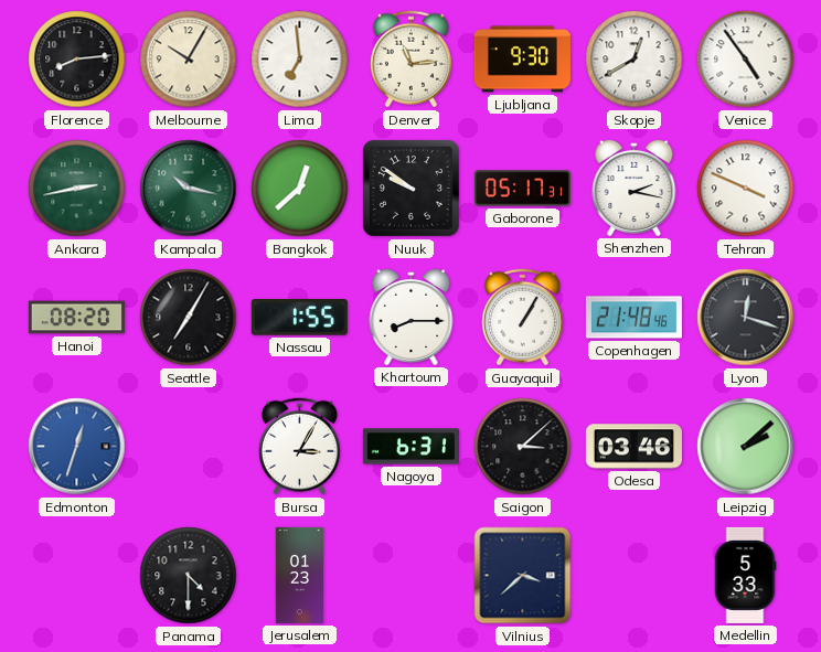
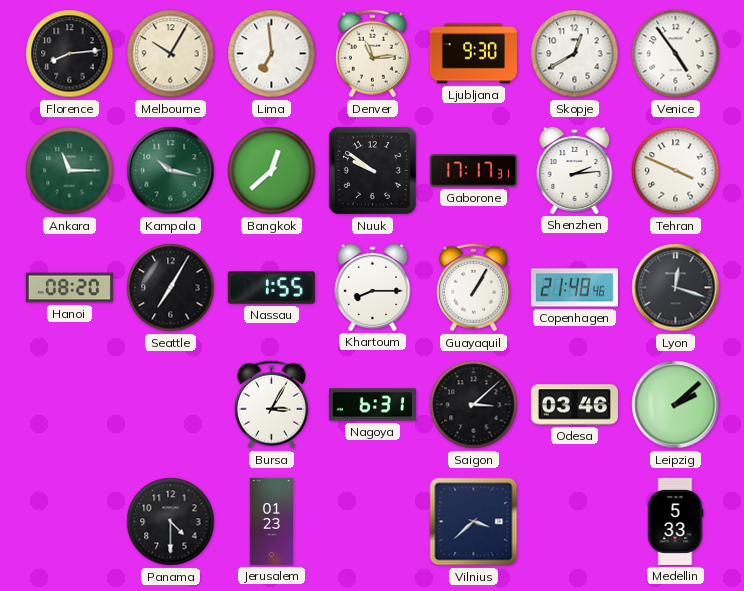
Ankara: 2:43 -> 11:15
Gaborone: 05:17 -> 17:17
Shenzhen: 2:17 -> 2:14
Edmonton: 12:33 -> none
